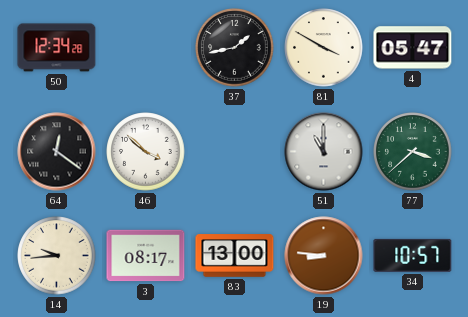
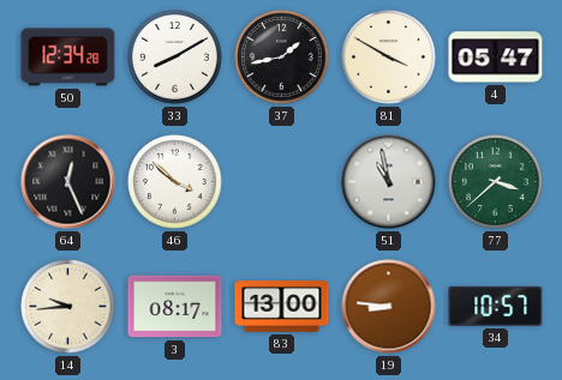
33: none -> 8:10
64: 12:21 -> 12:26
51: 11:00 -> 10:58
